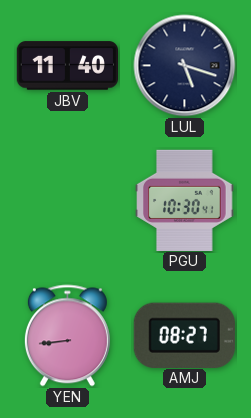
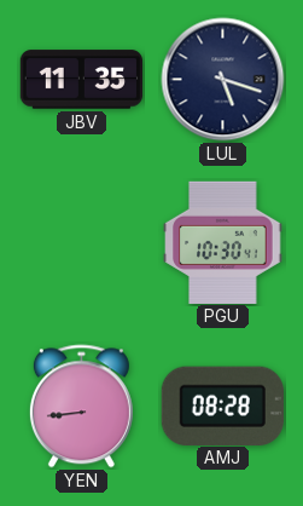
JBV: 11:40 -> 11:35
AMJ: 08:27 -> 08:28
